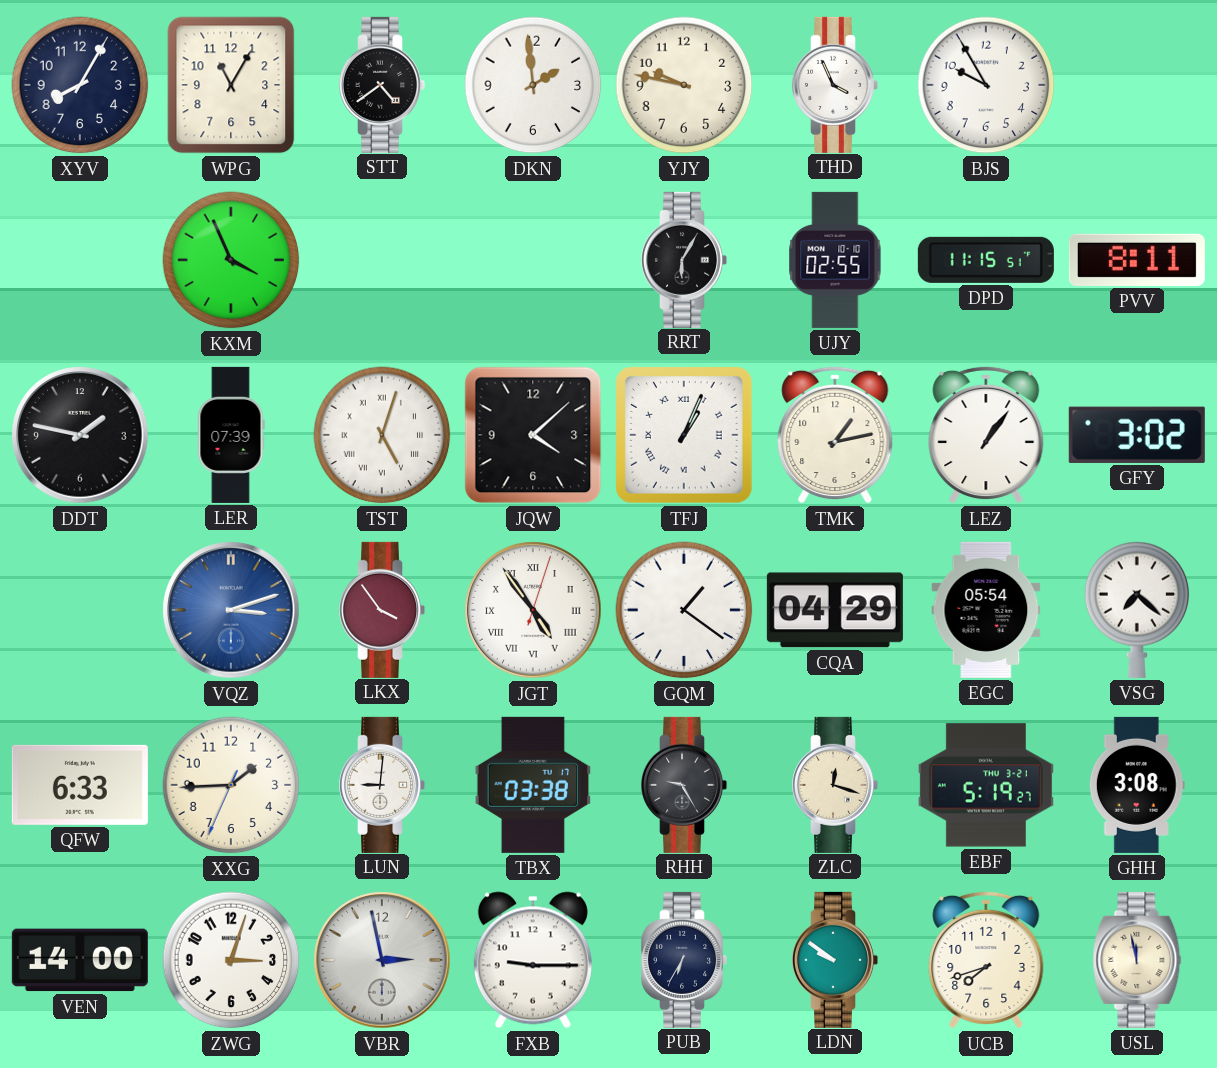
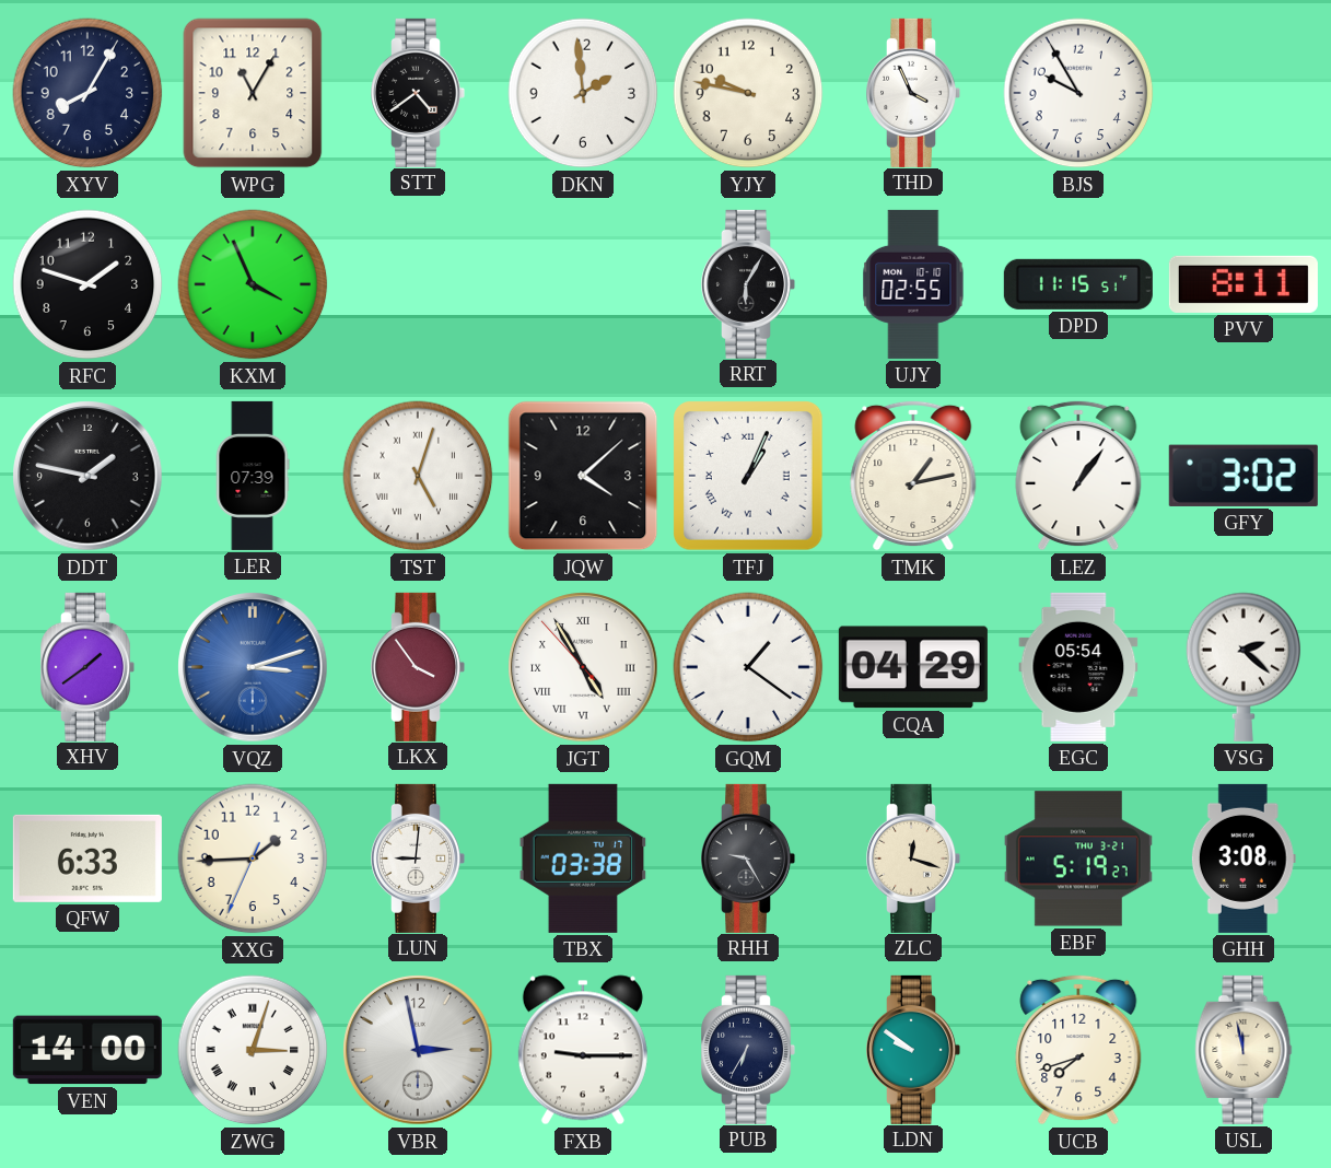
RFC: none -> 1:48
XHV: none -> 1:39
JGT: 4:54:03 -> 4:54:53
VSG: 7:22 -> 2:22
ZWG numerals: Arabic -> Roman
